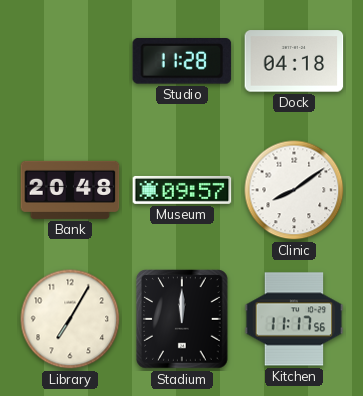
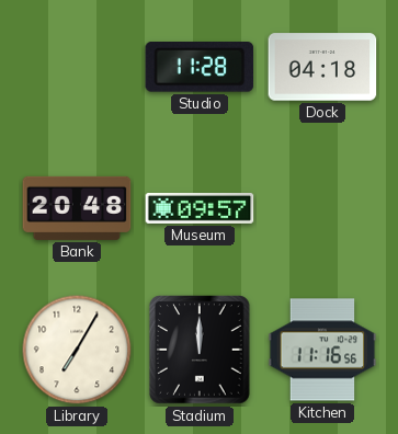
Clinic: 8:09 -> none
Kitchen: 11:17 -> 11:16
